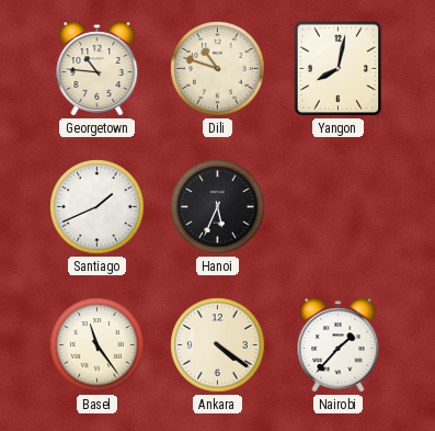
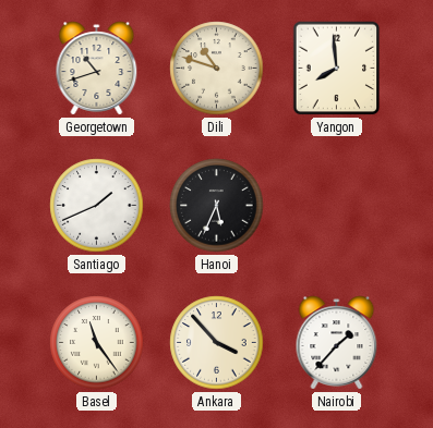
Georgetown: 10:46 -> 10:42
Yangon: 8:02 -> 7:59
Ankara: 4:21 -> 3:53
